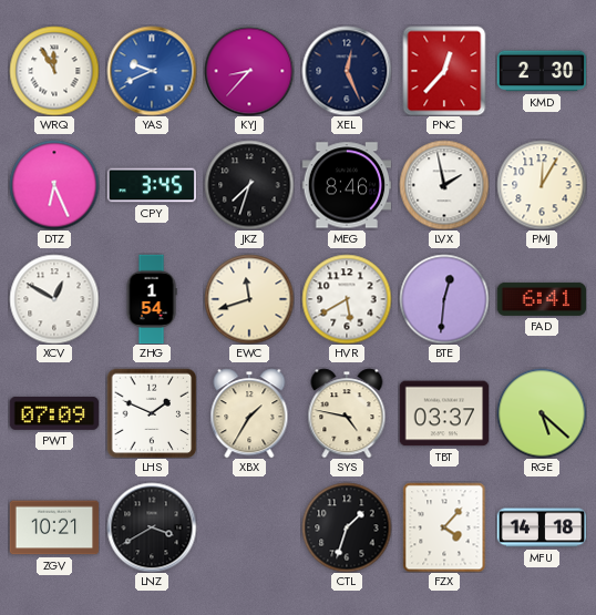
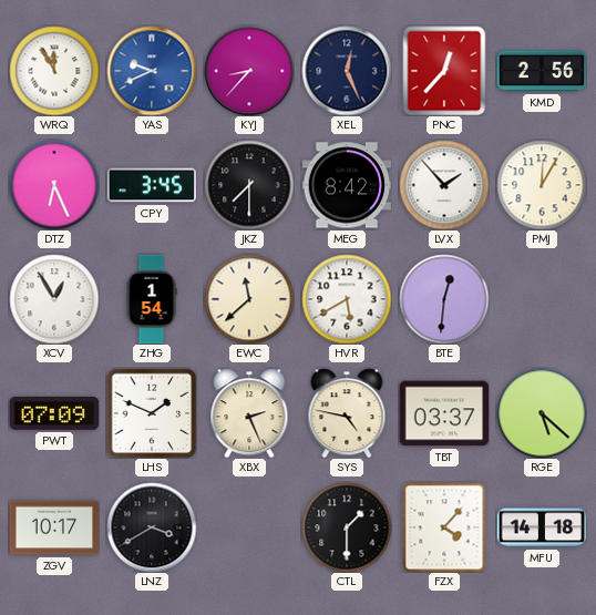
KMD: 2:30 -> 2:56
JKZ: 7:33 -> 7:30
MEG: 8:46 -> 8:42
LVX: 1:58 -> 1:53
XCV: 12:50 -> 12:55
EWC: 11:42 -> 11:38
FAD: 6:41 -> none
XBX: 1:35 -> 2:26
ZGV: 10:21 -> 10:17
CTL: 1:33 -> 1:30
